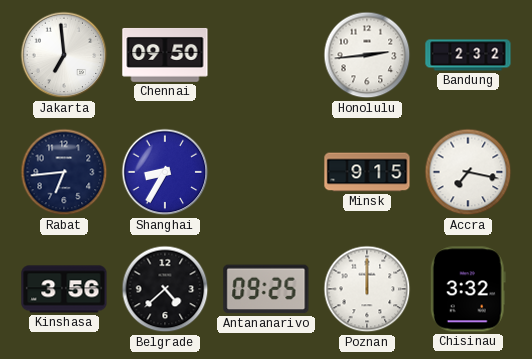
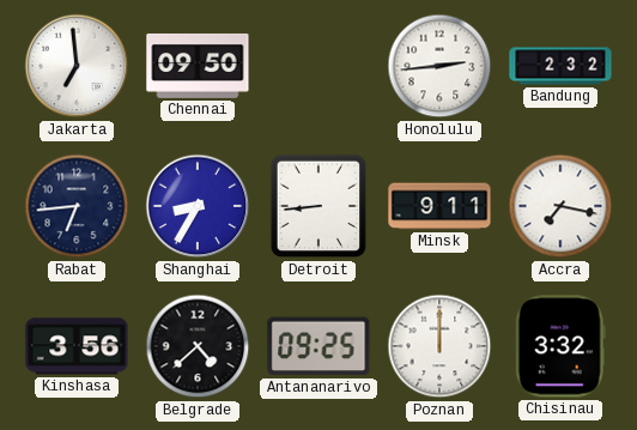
Detroit: none -> 8:44
Minsk: 9:15 -> 9:11
